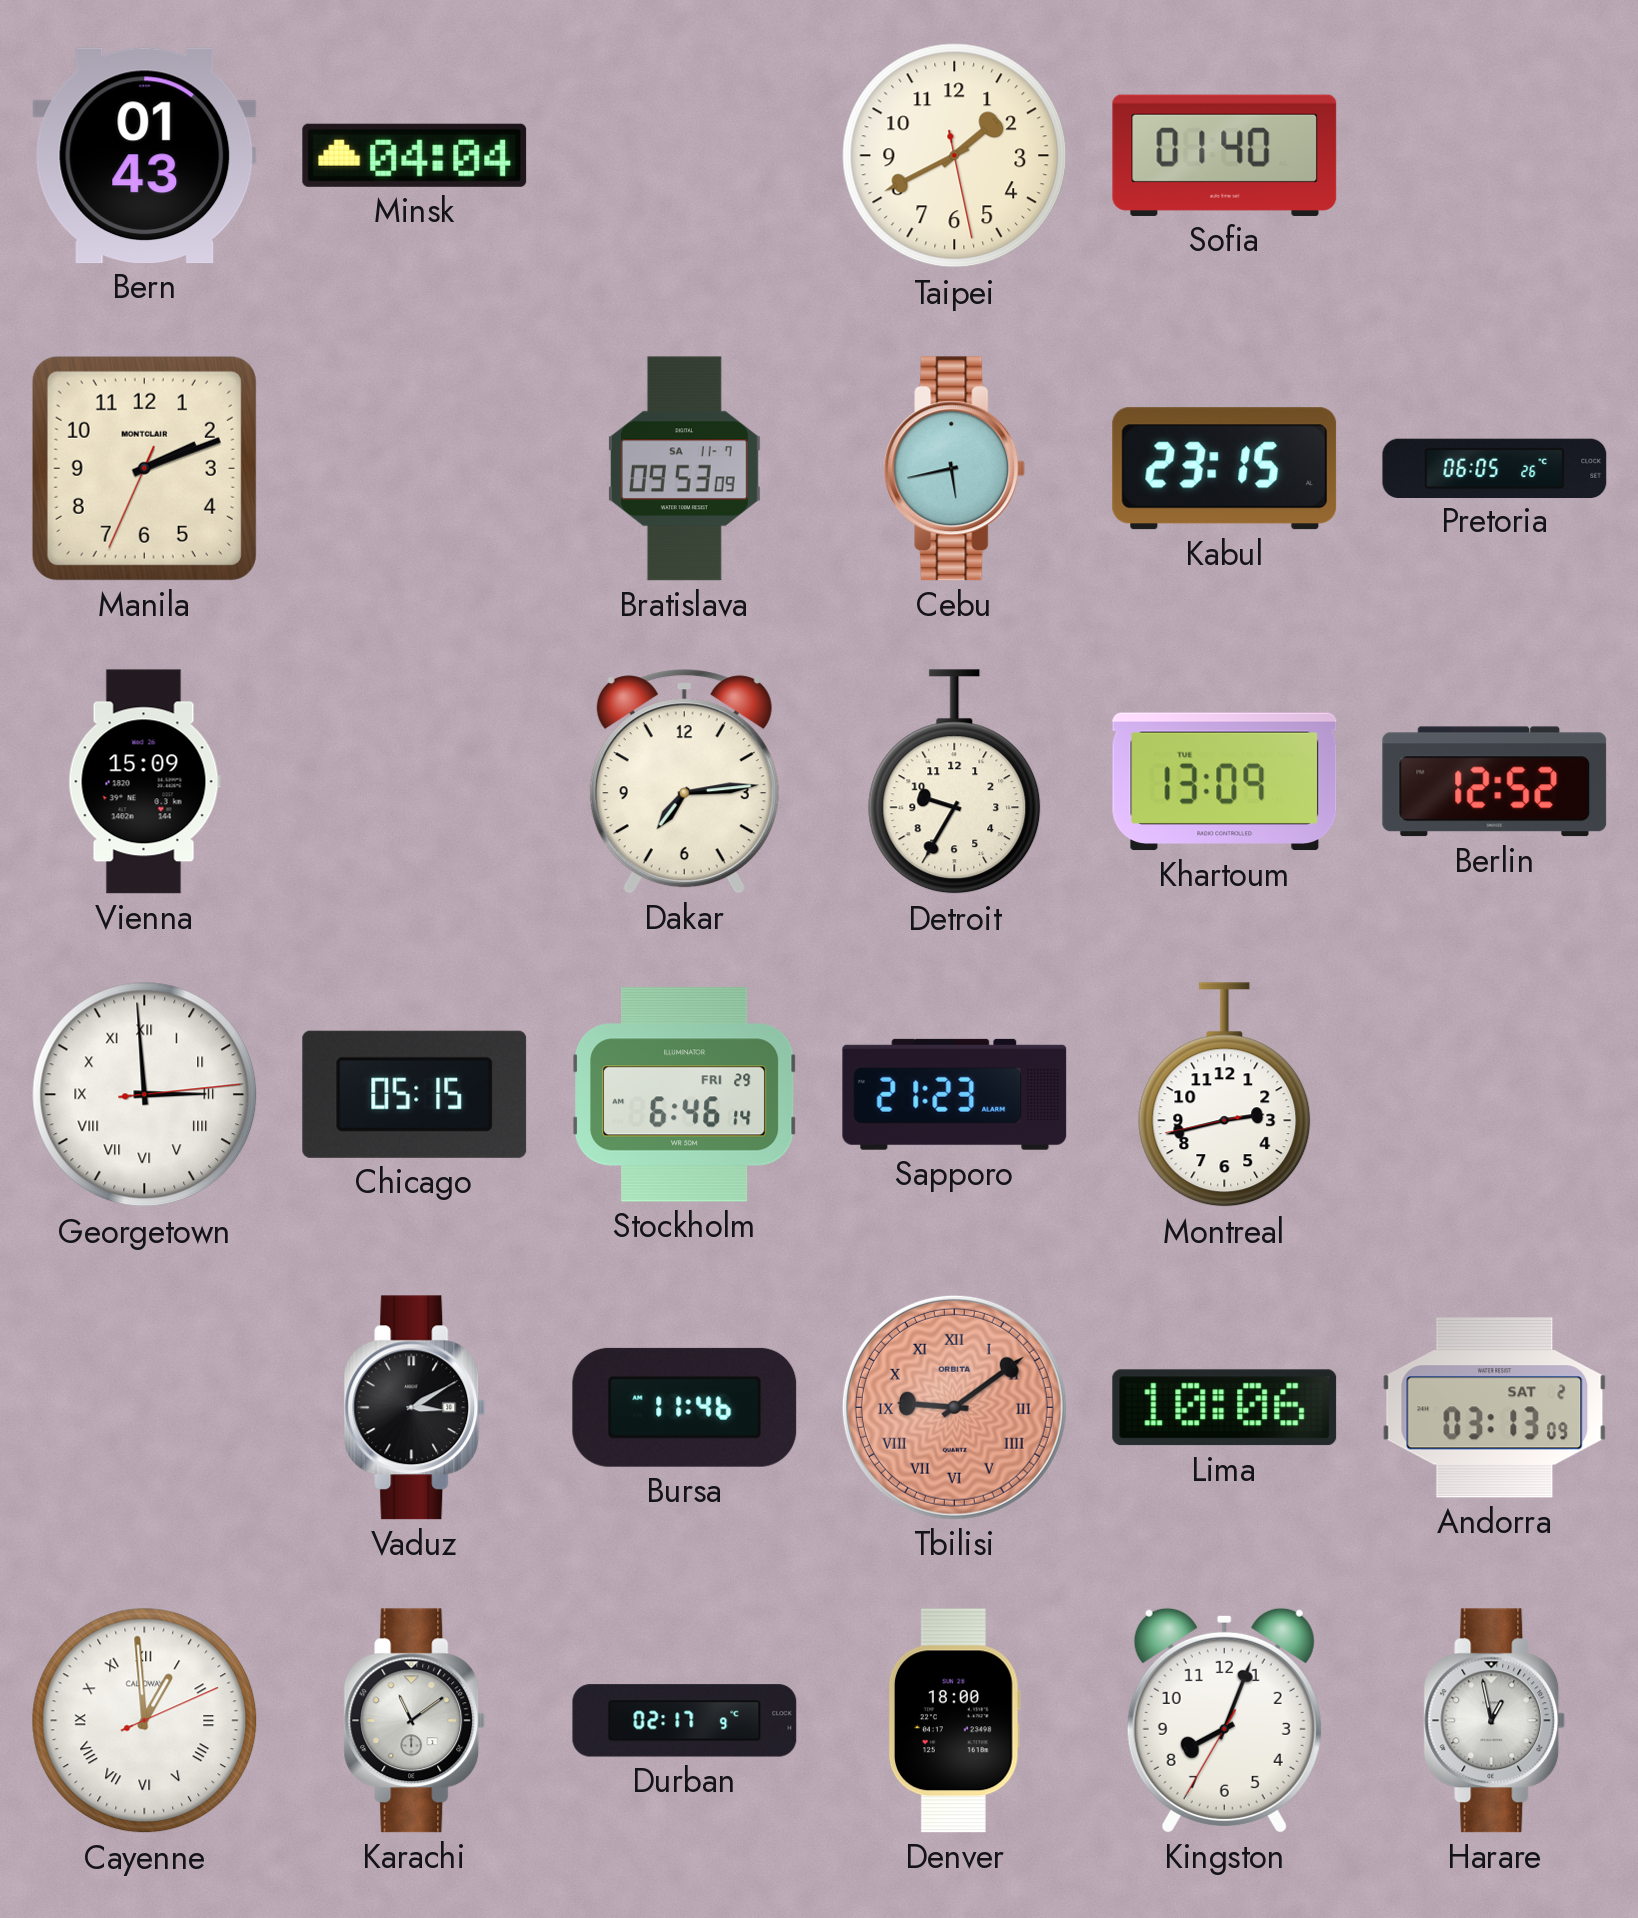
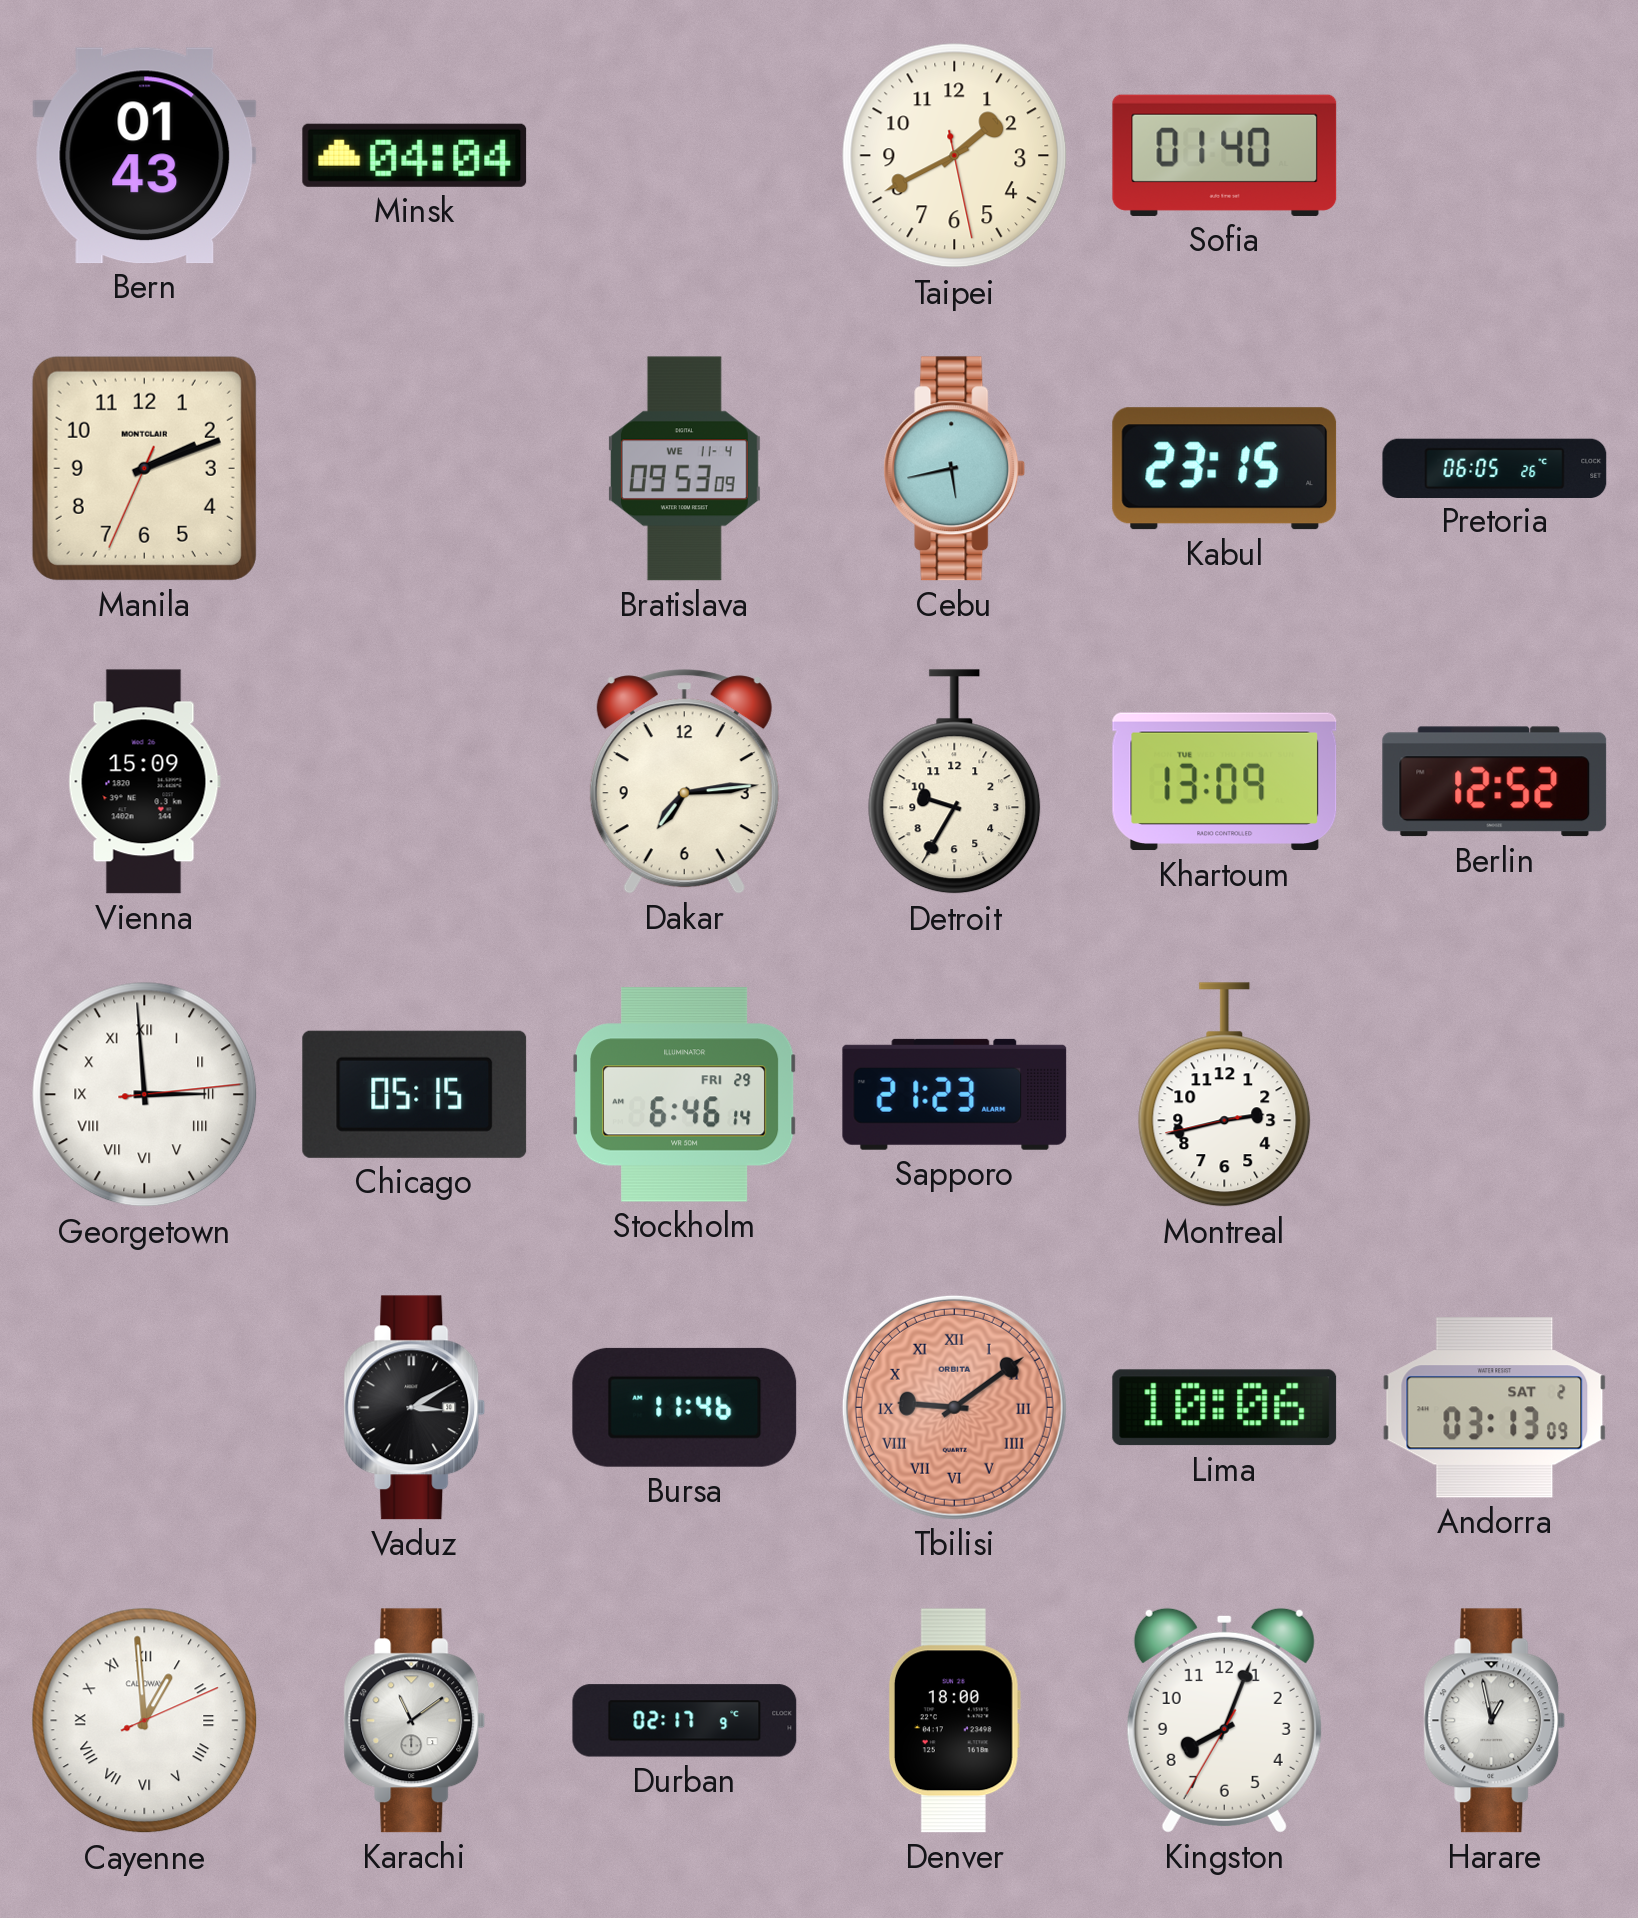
Bratislava date: SA 11-7 -> WE 11-4
